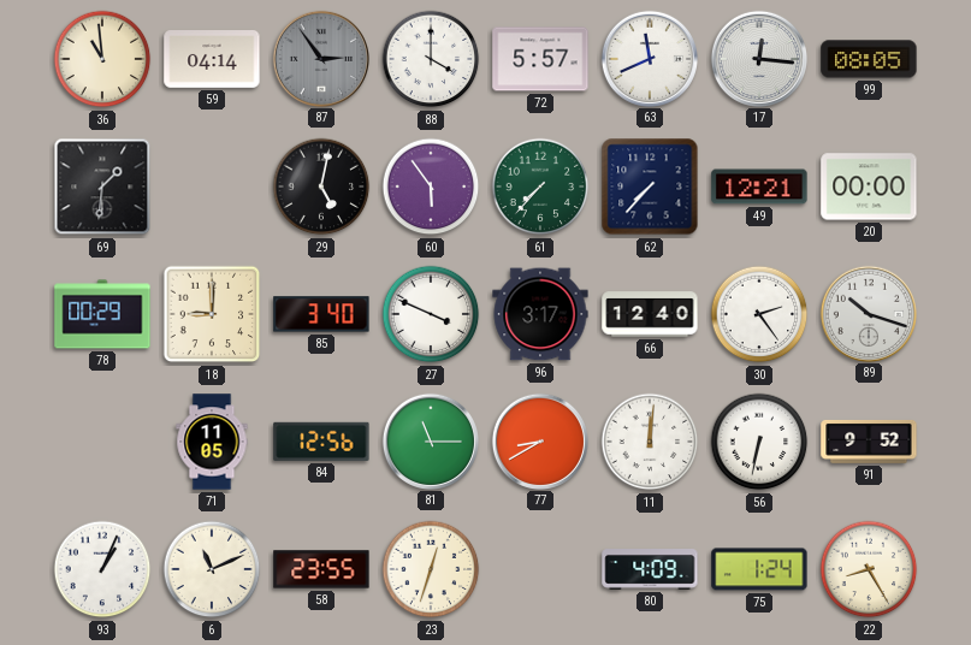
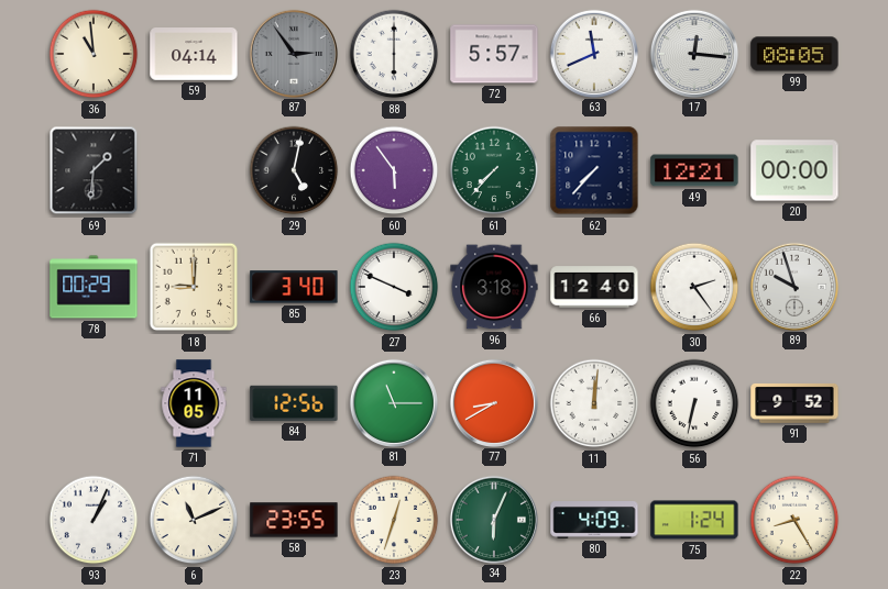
88: 4:00 -> 6:00
96: 3:17 -> 3:18
89: 10:18 -> 9:57
34: none -> 6:04
